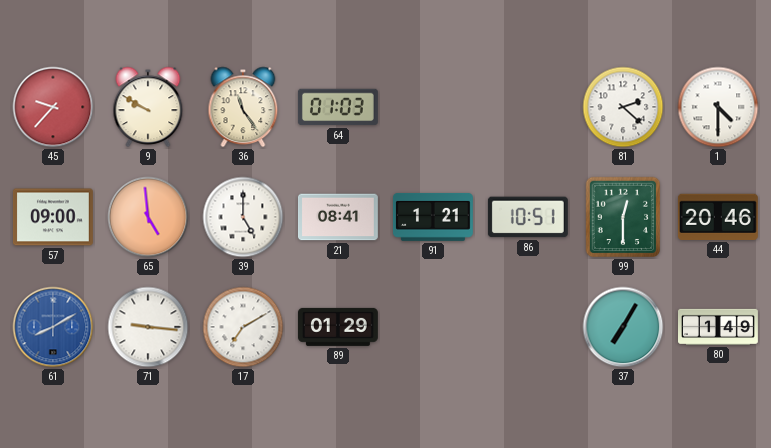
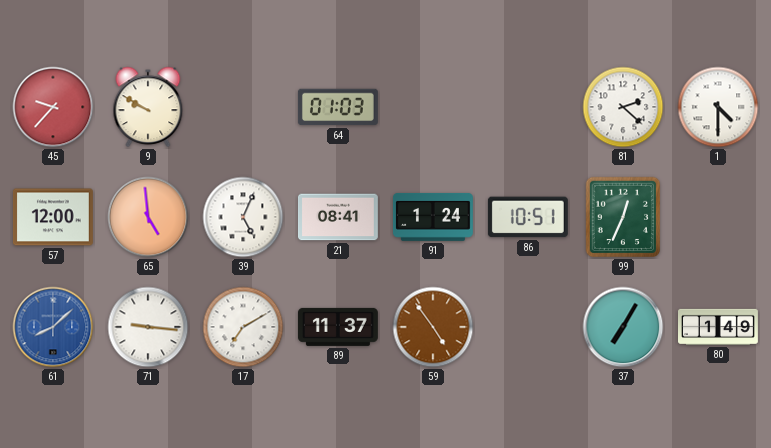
36: 11:24 -> none
57: 09:00 -> 12:00
39: 5:00 -> 5:04
91: 1:21 -> 1:24
99: 12:30 -> 12:34
44: 20:46 -> none
61: 8:10 -> 8:08
89: 01:29 -> 11:37
59: none -> 4:54
